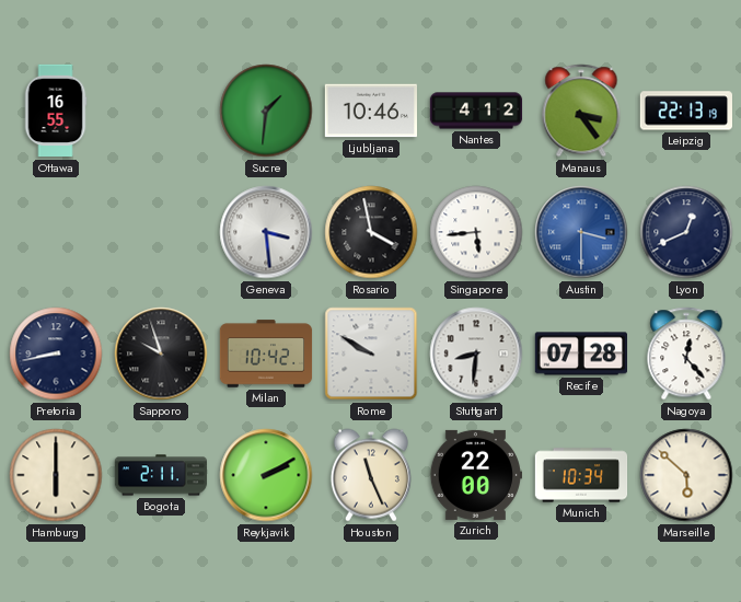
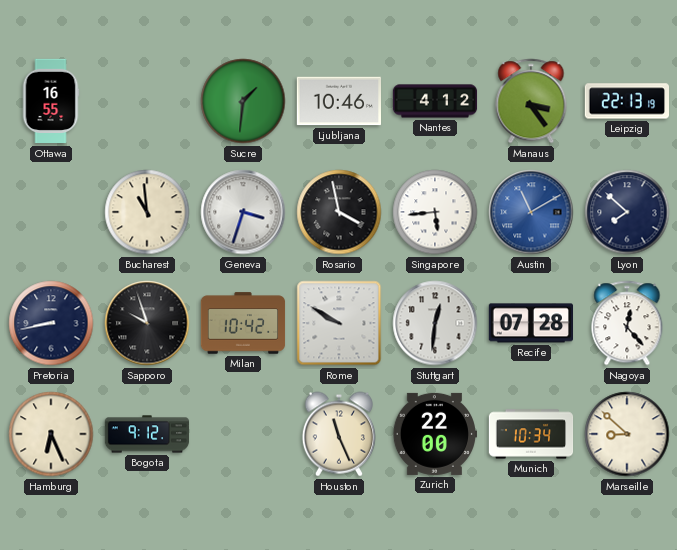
Bucharest: none -> 10:59
Geneva: 3:29 -> 3:33
Austin: 3:30 -> 11:10
Lyon: 12:41 -> 7:52
Stuttgart: 8:31 -> 12:31
Hamburg: 6:00 -> 6:26
Bogota: 2:11 -> 9:12
Reykjavik: 2:10 -> none
Marseille: 5:52 -> 8:52
